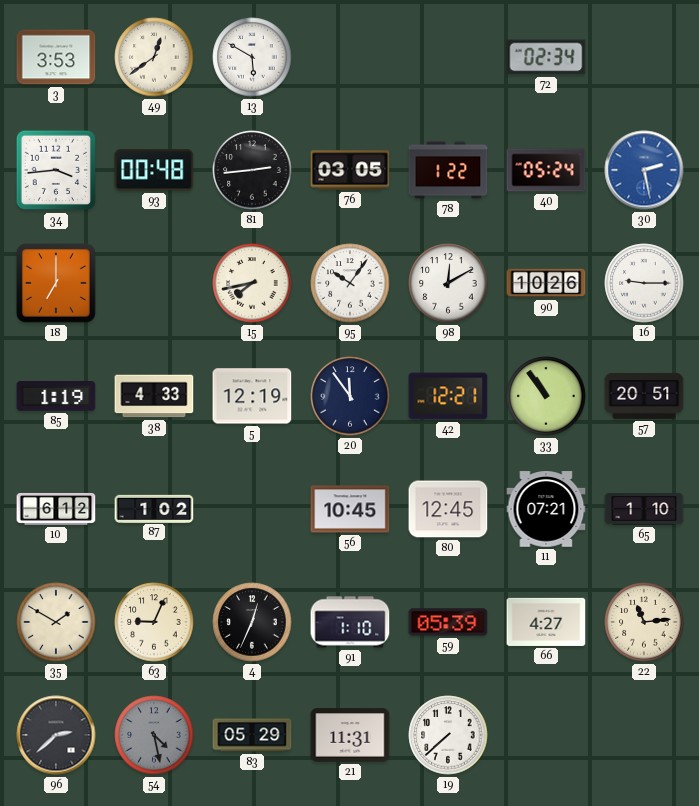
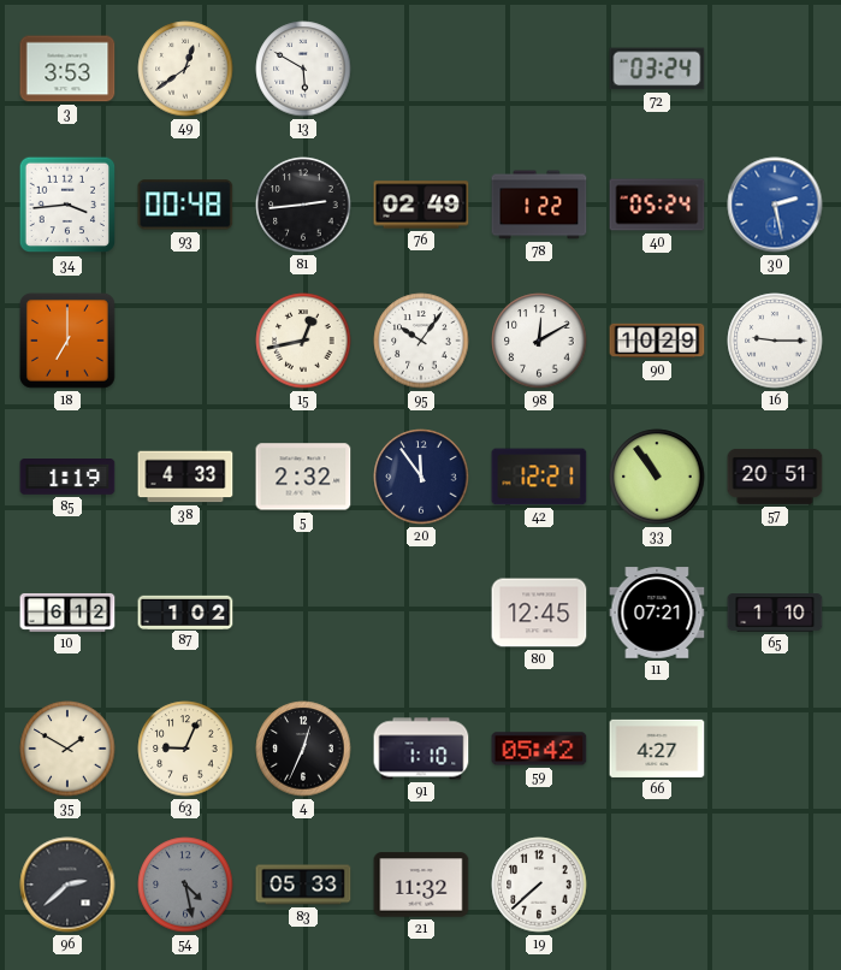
72: 02:34 -> 03:24
76: 03:05 -> 02:49
15: 7:43 -> 12:43
90: 10:26 -> 10:29
5: 12:19 -> 2:32
56: 10:45 -> none
59: 05:39 -> 05:42
22: 11:14 -> none
83: 05:29 -> 05:33
21: 11:31 -> 11:32
